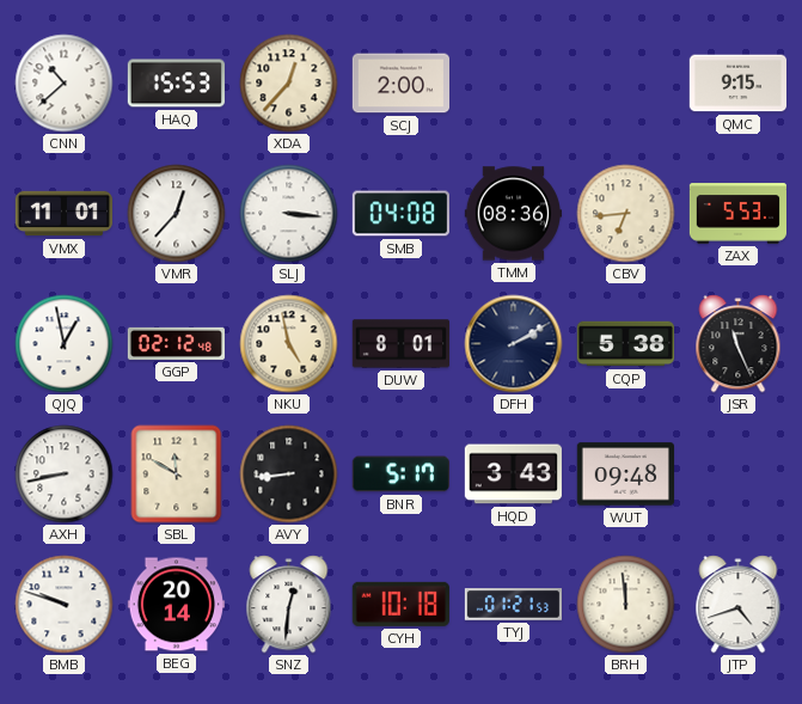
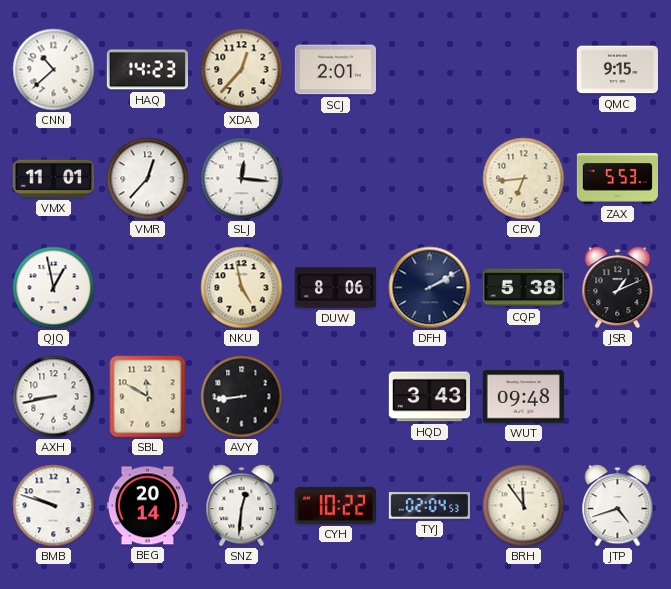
HAQ: 15:53 -> 14:23
SCJ: 2:00 -> 2:01
SLJ: 3:16 -> 12:16
SMB: 04:08 -> none
TMM: 08:36 -> none
GGP: 02:12 -> none
DUW: 8:01 -> 8:06
JSR: 11:26 -> 1:11
BNR: 5:17 -> none
CYH: 10:18 -> 10:22
TYJ: 01:21 -> 02:04
BRH: 11:59 -> 11:54
